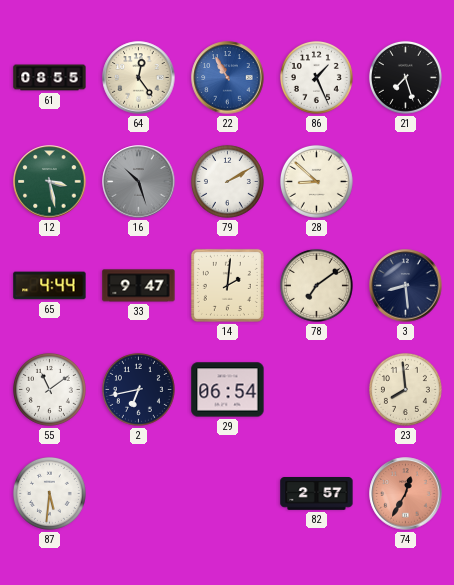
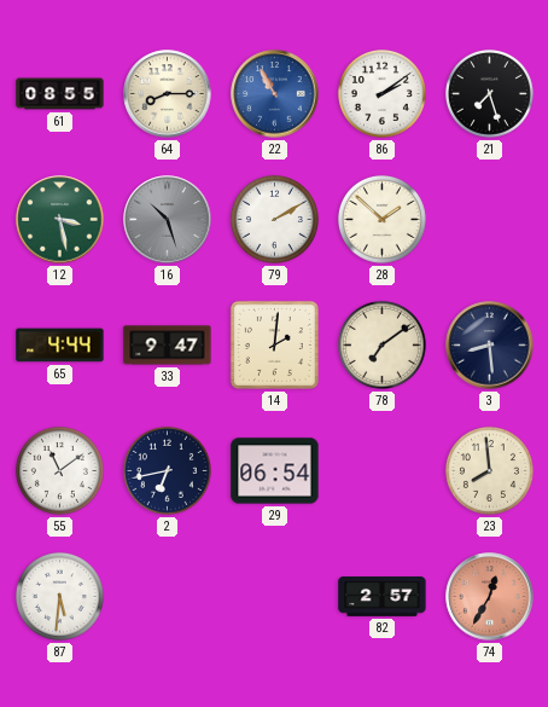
64: 12:24 -> 8:15
86: 1:26 -> 2:09
28: 8:52 -> 1:52
